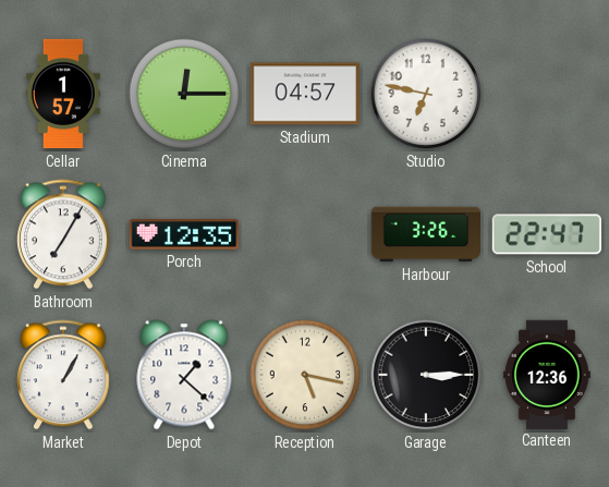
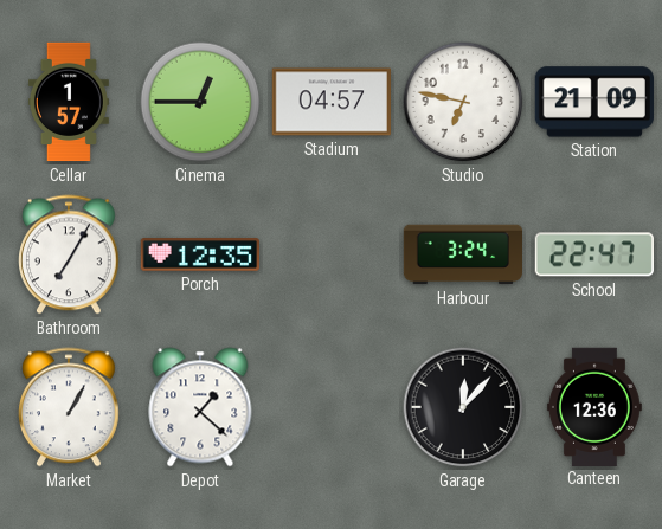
Cinema: 12:15 -> 12:45
Station: none -> 21:09
Harbour: 3:26 -> 3:24
Reception: 5:17 -> none
Garage: 3:15 -> 12:07
